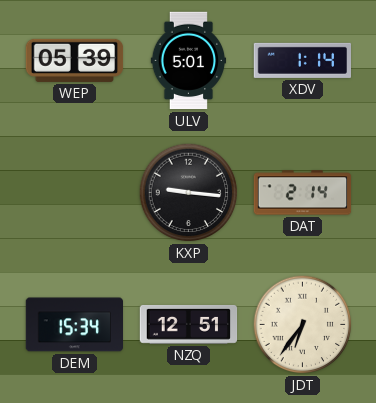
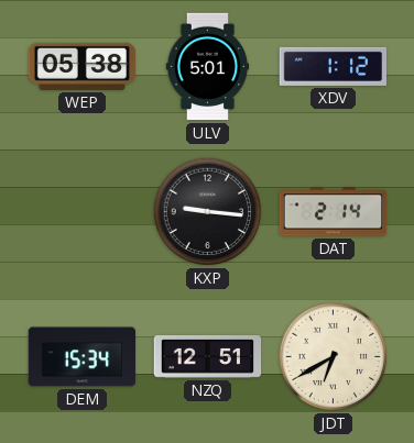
WEP: 05:39 -> 05:38
XDV: 1:14 -> 1:12
JDT: 6:36 -> 6:40
